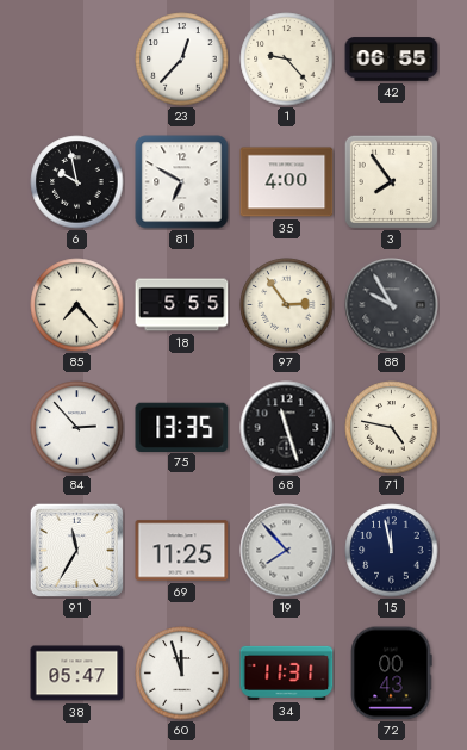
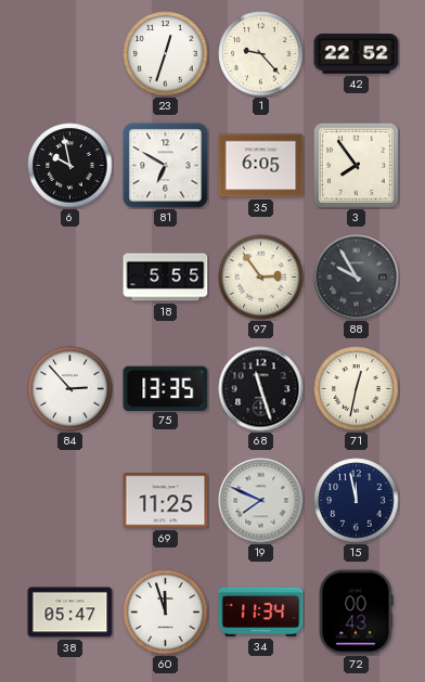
23: 12:37 -> 12:33
42: 06:55 -> 22:52
35: 4:00 -> 6:05
85: 7:23 -> none
71: 4:47 -> 12:32
91: 11:35 -> none
19: 7:53 -> 7:49
34: 11:31 -> 11:34
